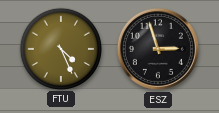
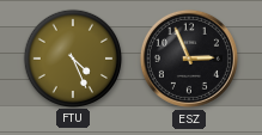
ESZ: 2:57 -> 2:56
